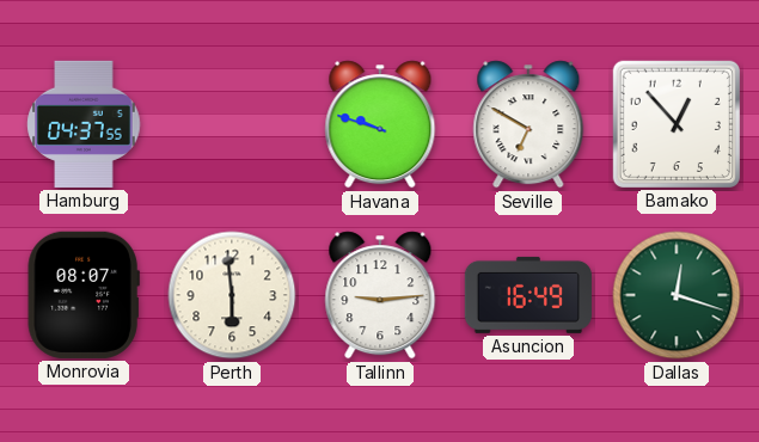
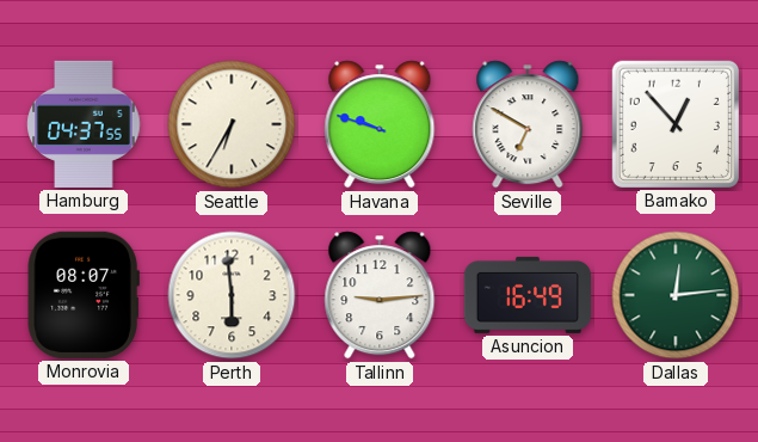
Seattle: none -> 6:35
Dallas: 12:18 -> 12:14
